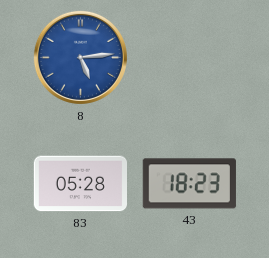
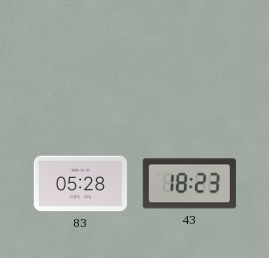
8: 5:14 -> none
